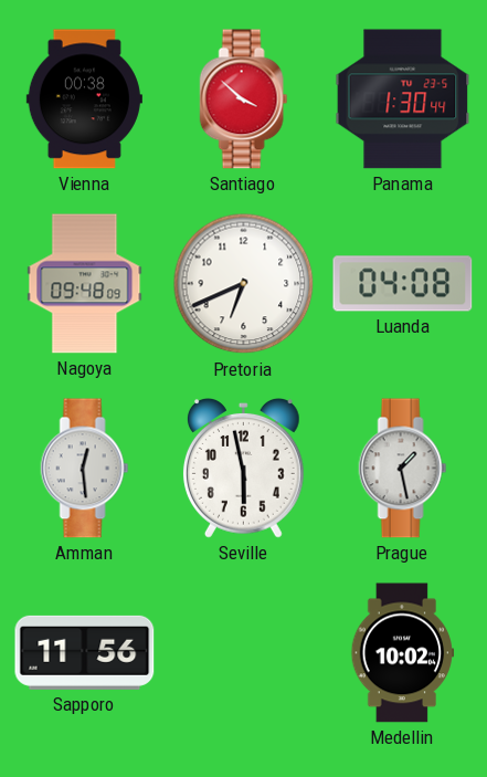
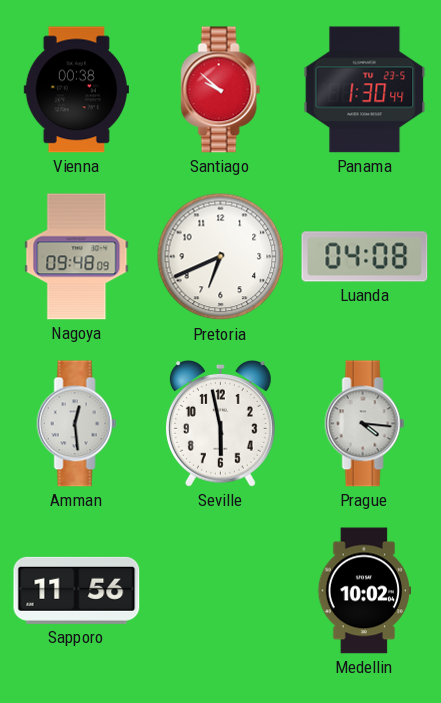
Santiago: 3:52 -> 9:52
Prague: 1:28 -> 4:16
